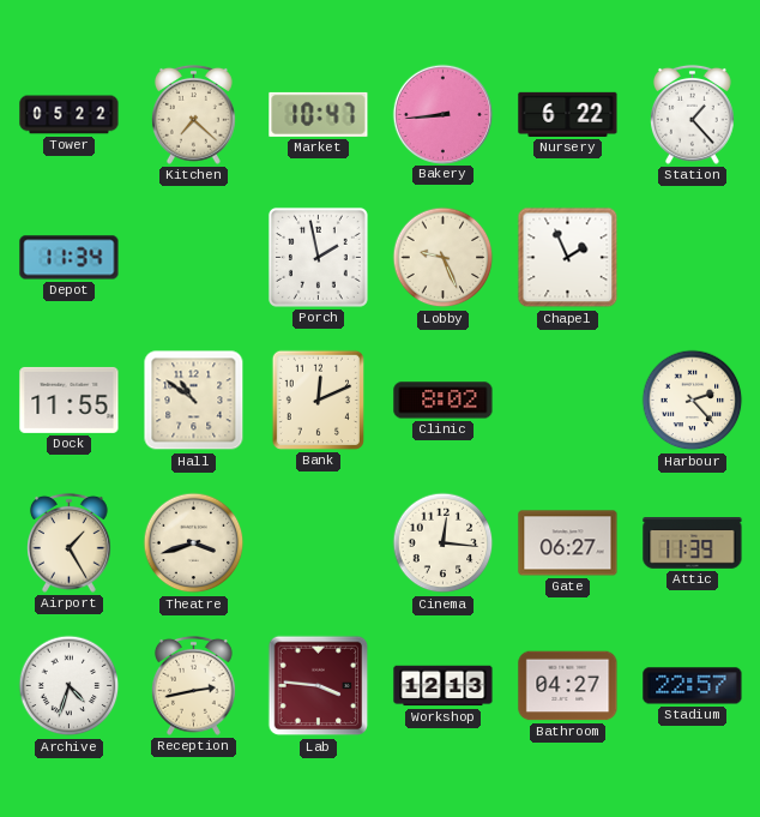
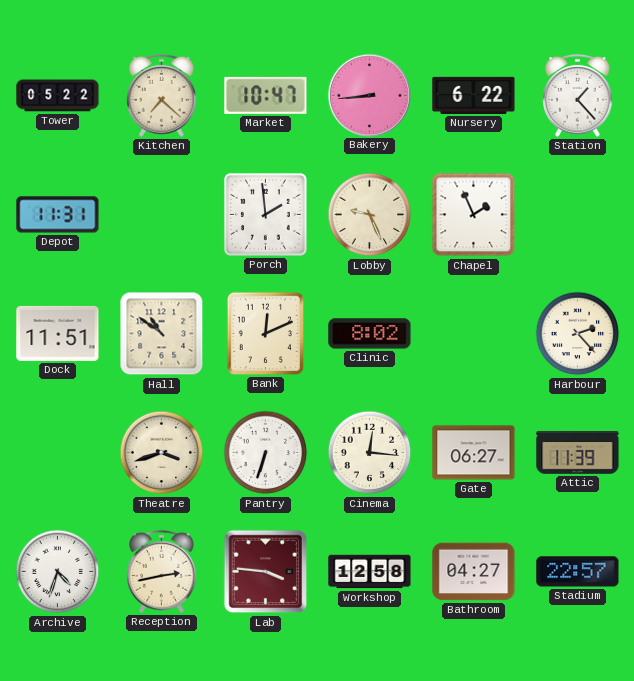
Depot: 11:34 -> 11:31
Porch: 1:58 -> 1:59
Dock: 11:55 -> 11:51
Airport: 1:25 -> none
Pantry: none -> 6:33
Workshop: 12:13 -> 12:58
